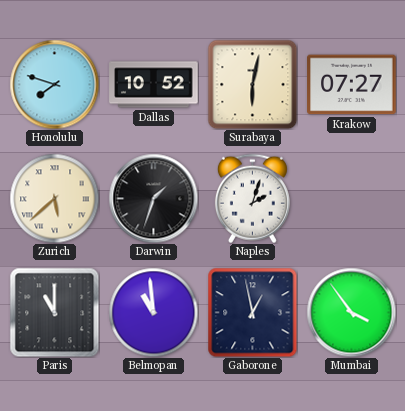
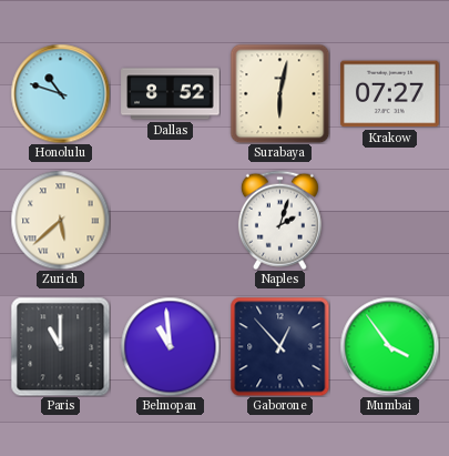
Honolulu: 7:48 -> 10:48
Dallas: 10:52 -> 8:52
Darwin: 1:33 -> none
Gaborone: 12:58 -> 12:53
